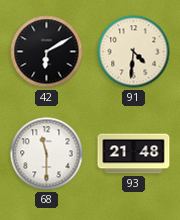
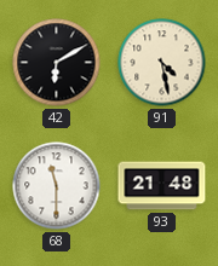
91: 4:31 -> 4:28
